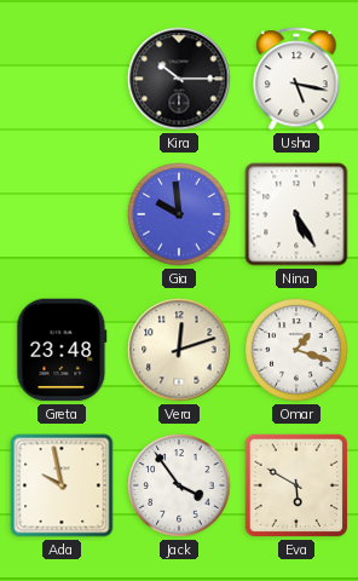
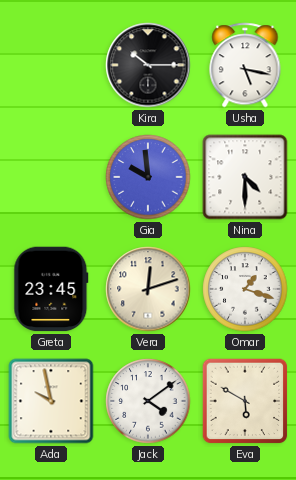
Nina: 5:25 -> 4:30
Greta: 23:48 -> 23:45
Jack: 3:54 -> 4:09
